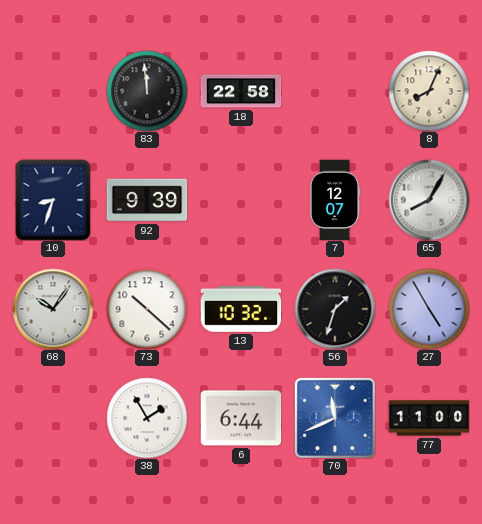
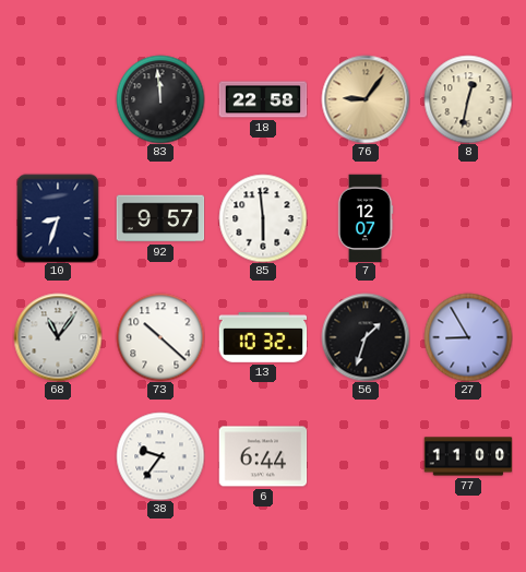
76: none -> 9:06
8: 8:04 -> 12:32
92: 9:39 -> 9:57
85: none -> 5:59
65: 8:05 -> none
68: 10:06 -> 11:06
27: 4:55 -> 8:55
38: 1:55 -> 9:36
70: 11:41 -> none
